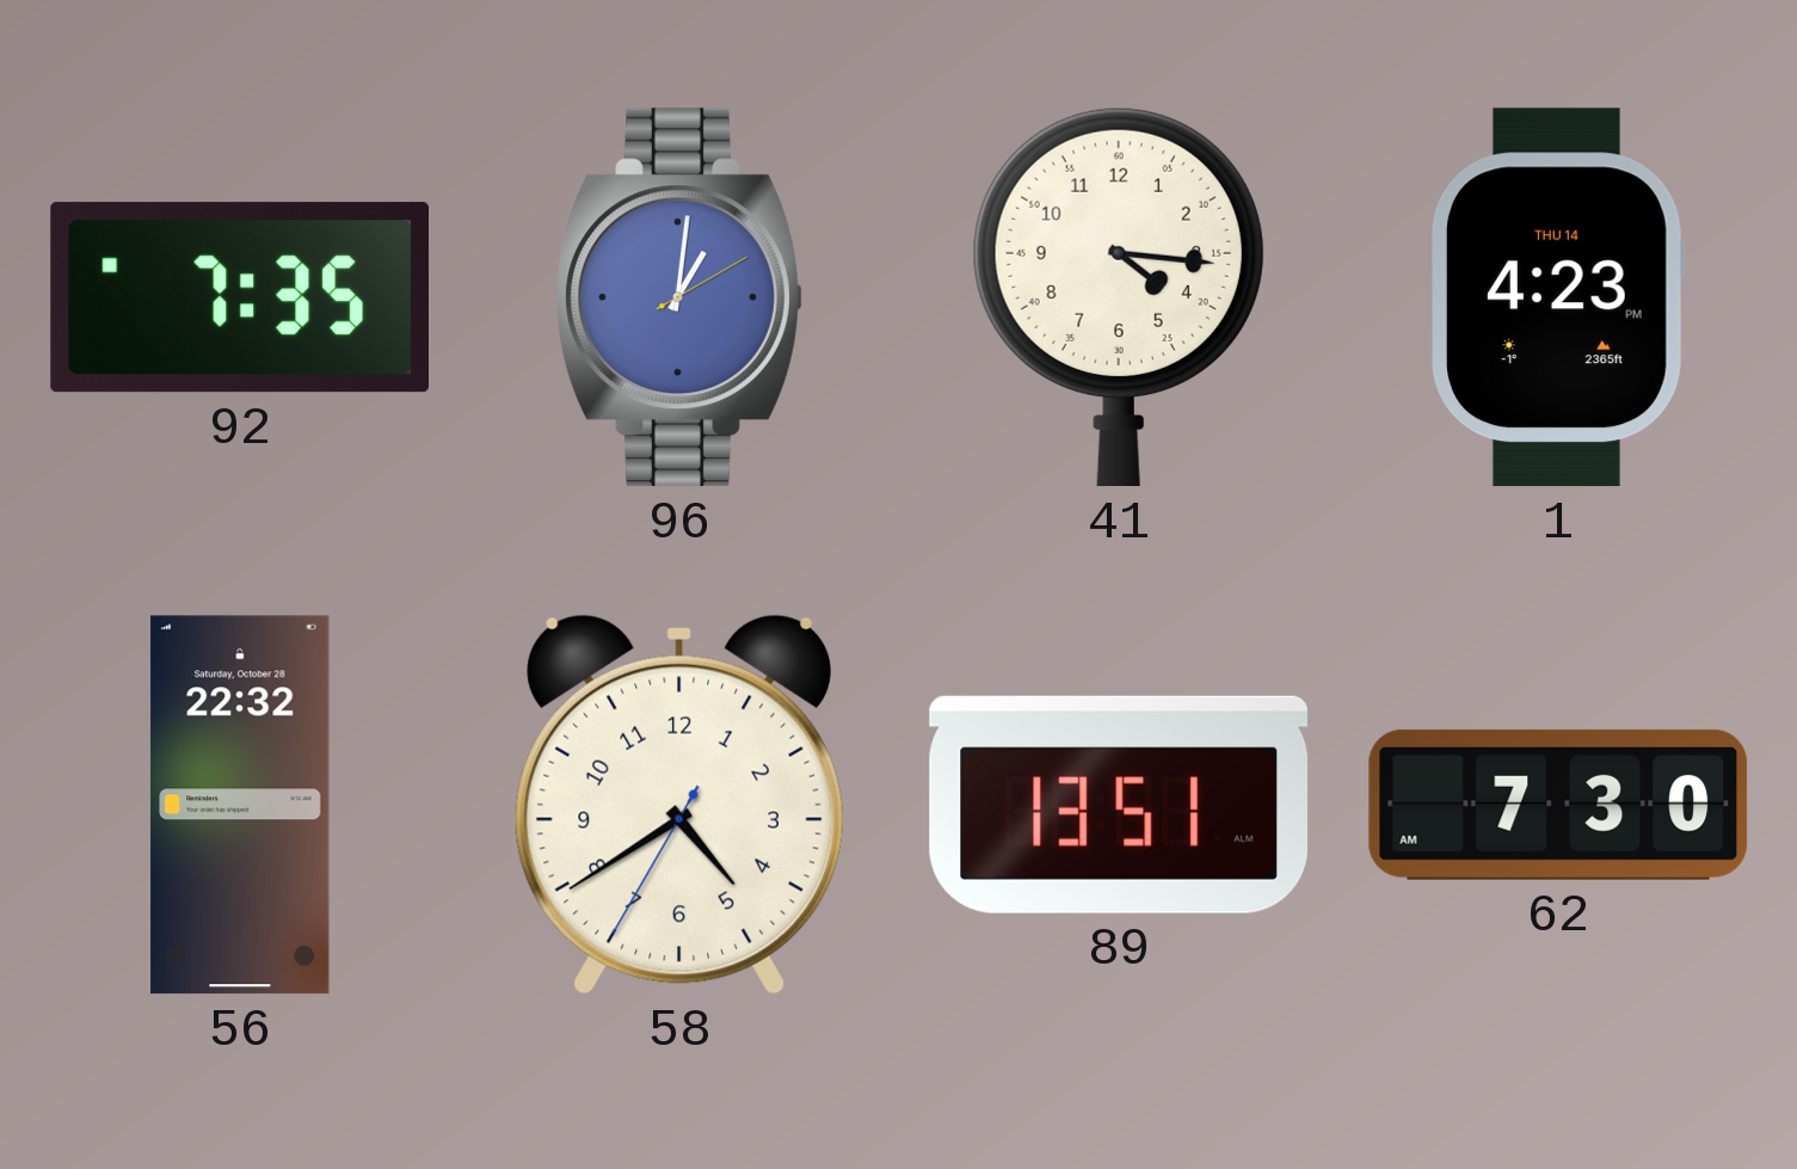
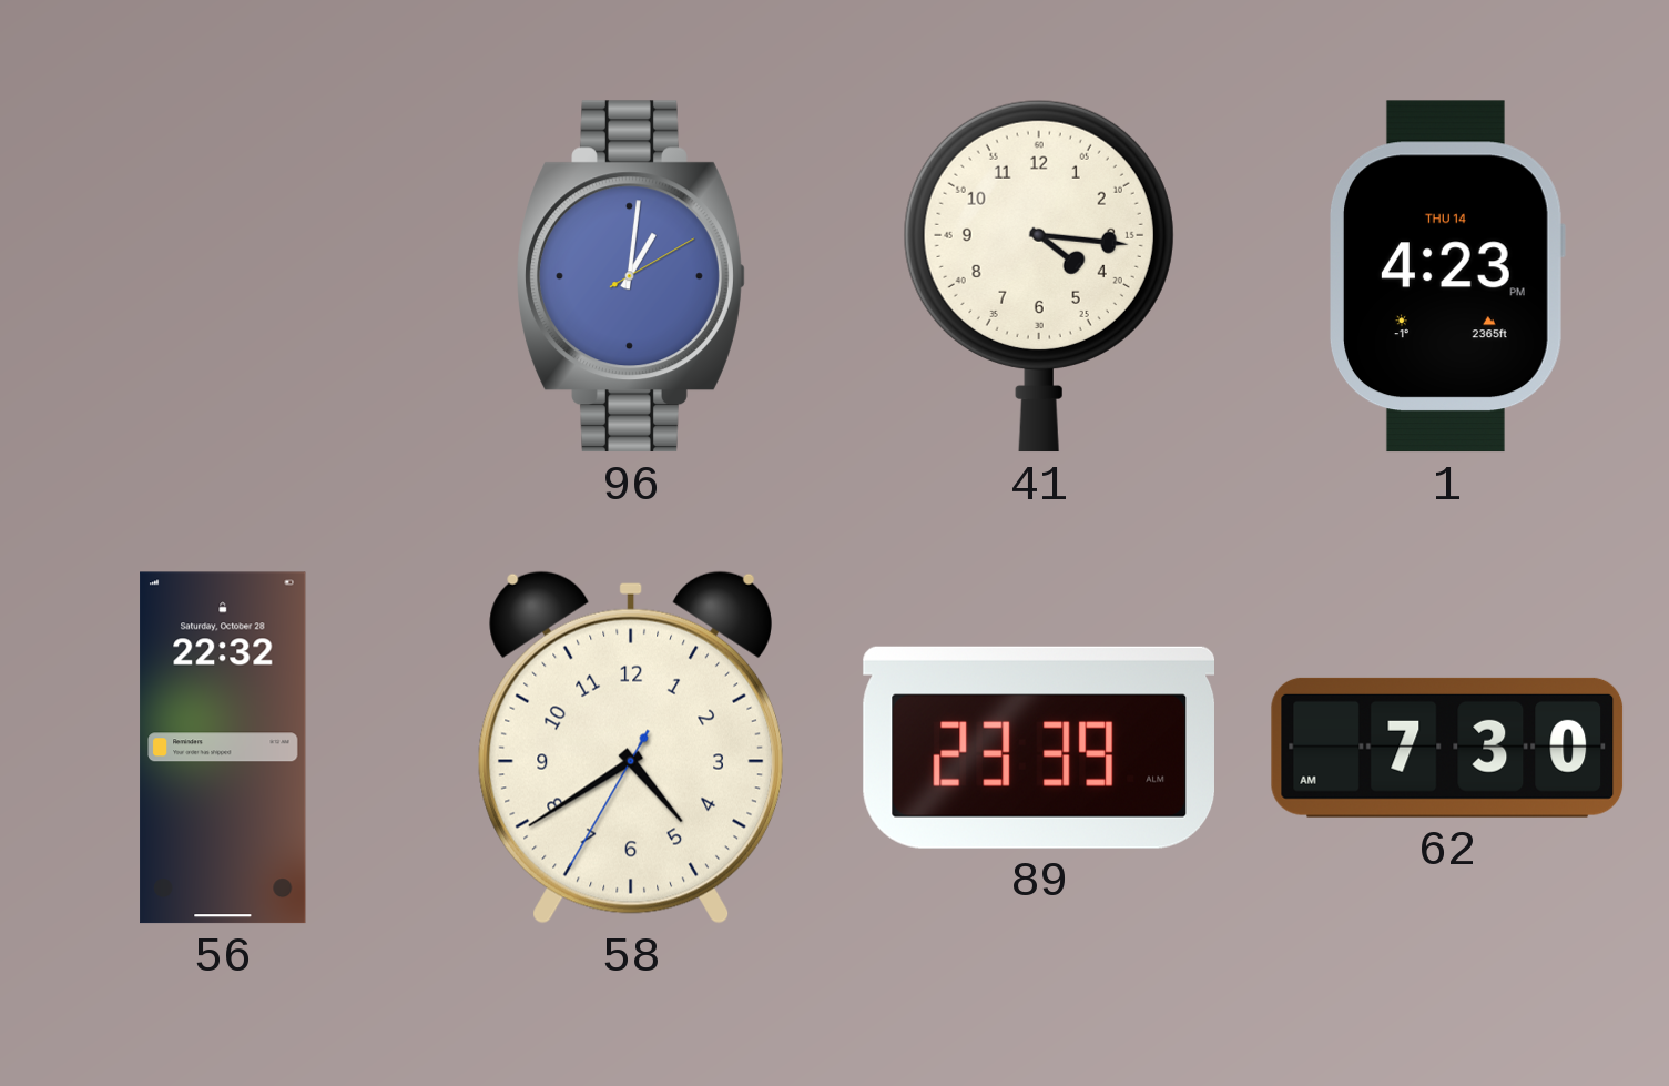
92: 7:35 -> none
89: 13:51 -> 23:39
